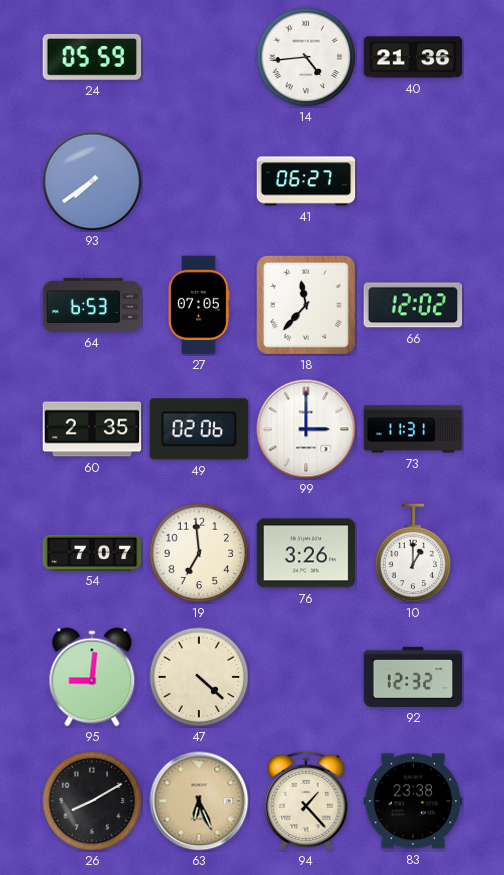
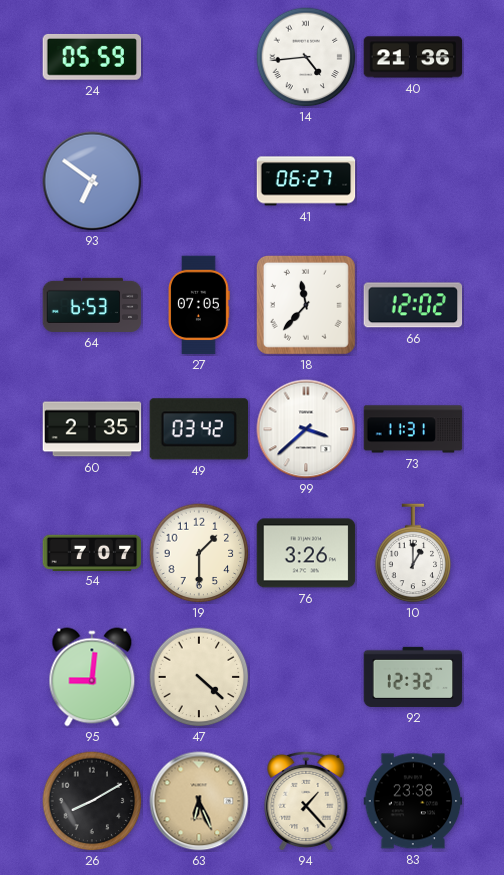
93: 7:39 -> 6:51
49: 02:06 -> 03:42
99: 3:00 -> 3:38
19: 6:59 -> 1:30
